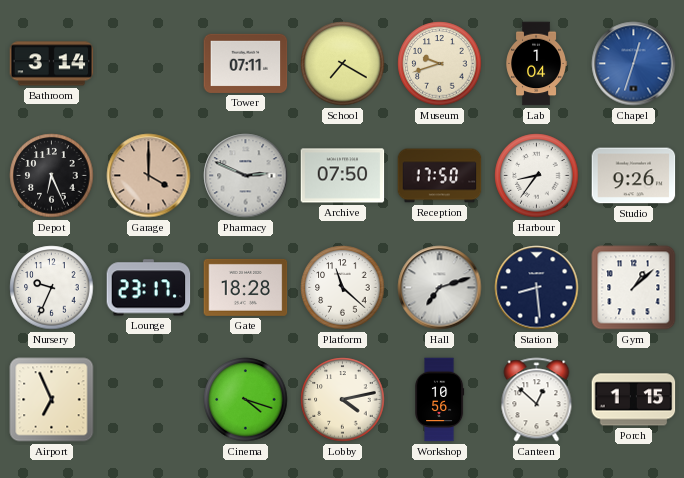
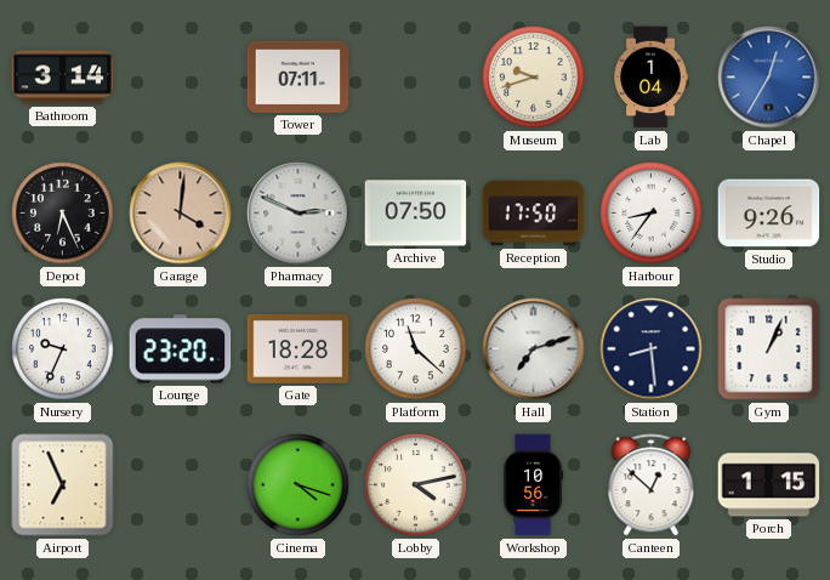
School: 7:20 -> none
Chapel: 12:33 -> 12:35
Garage: 4:00 -> 4:01
Lounge: 23:17 -> 23:20
Gym: 1:08 -> 1:04
